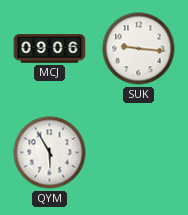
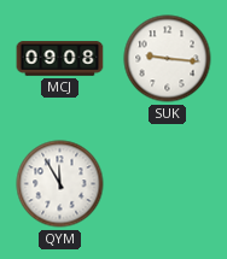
MCJ: 09:06 -> 09:08
QYM: 5:55 -> 11:55
